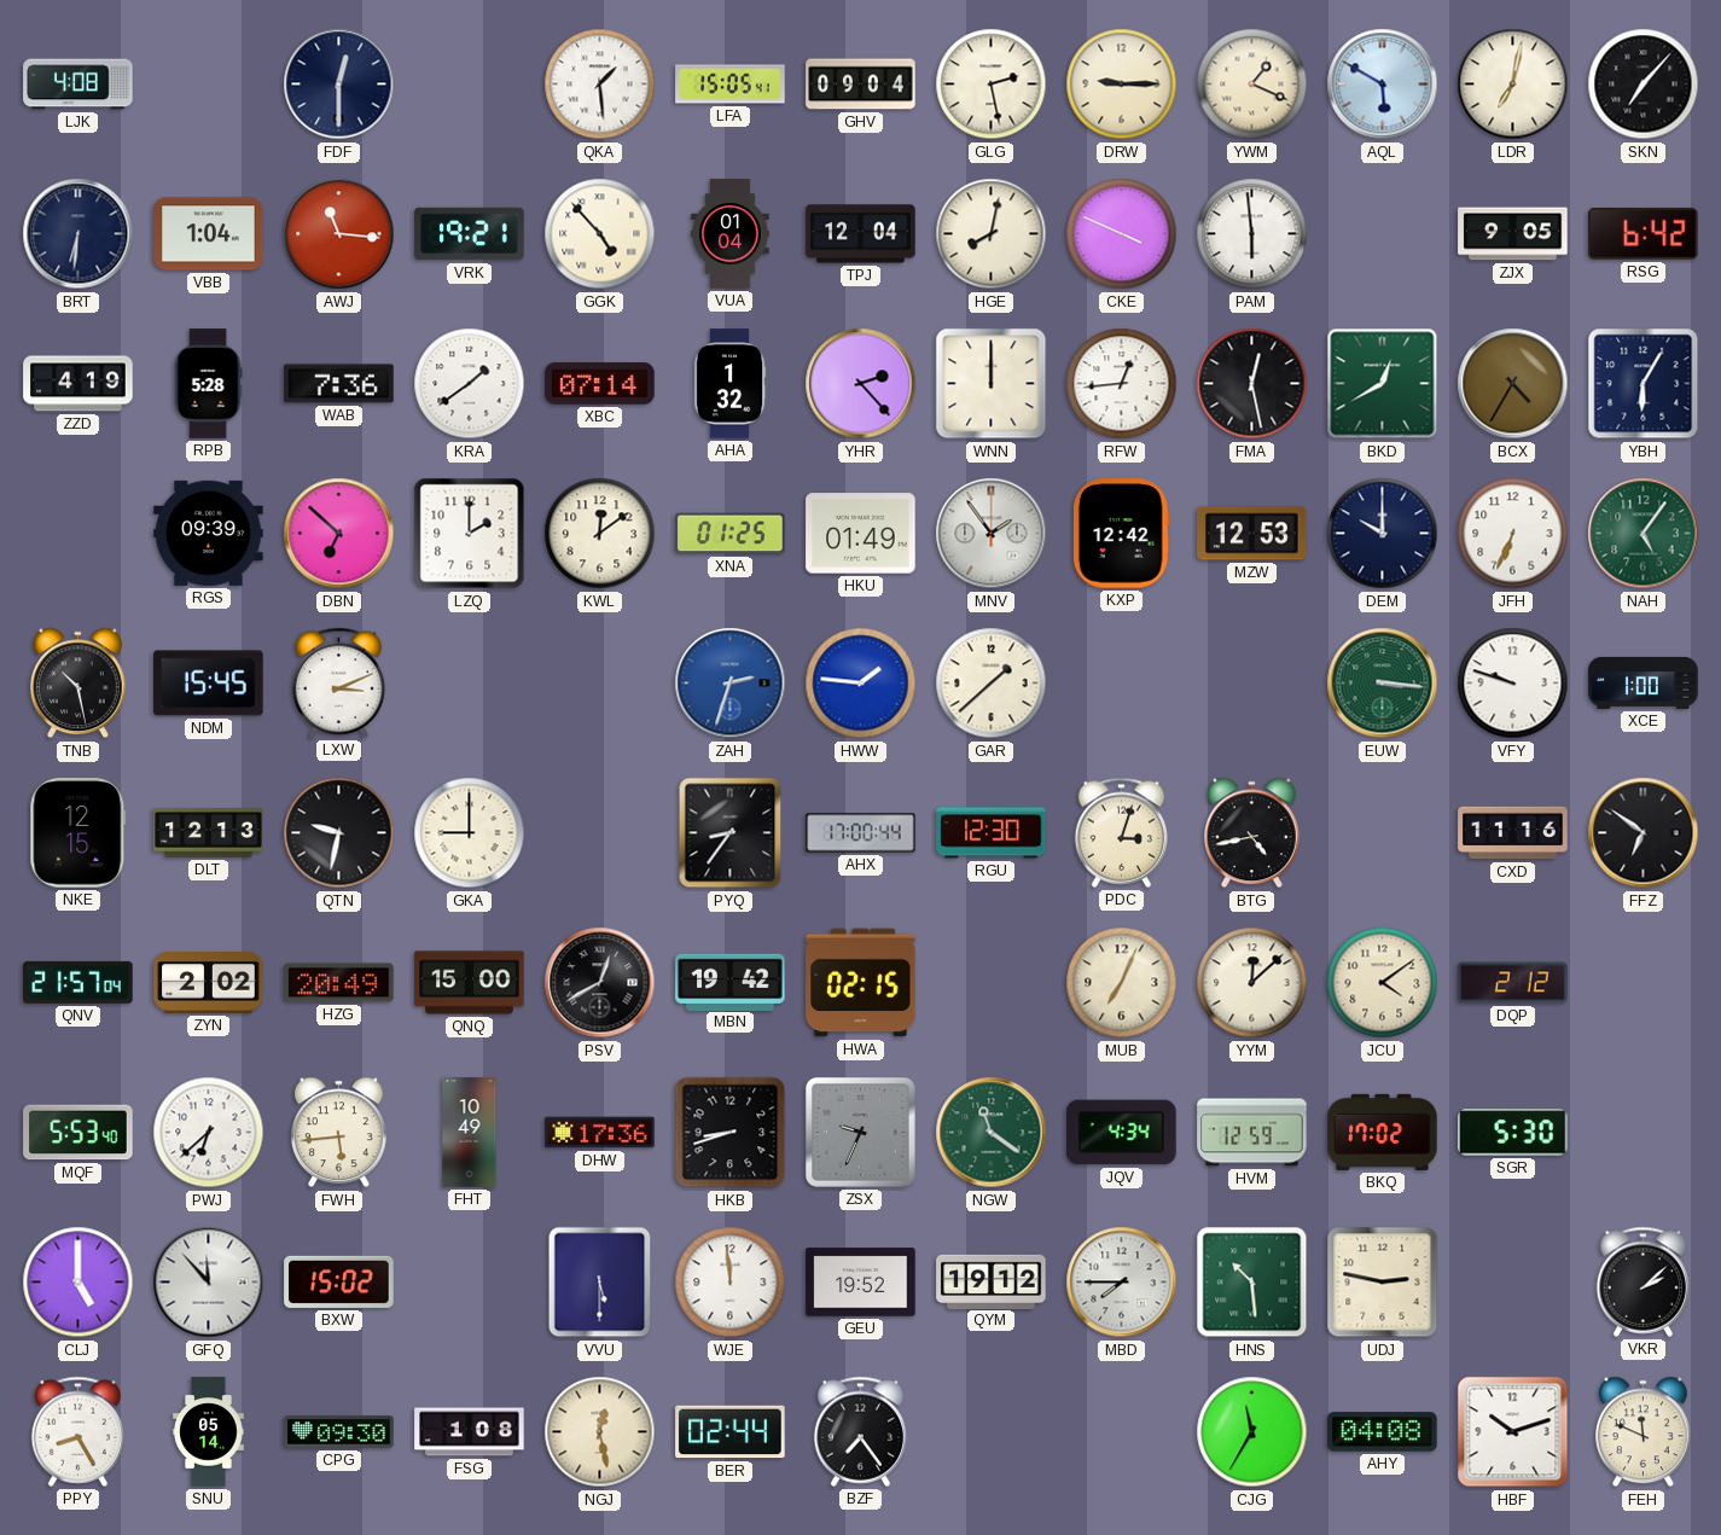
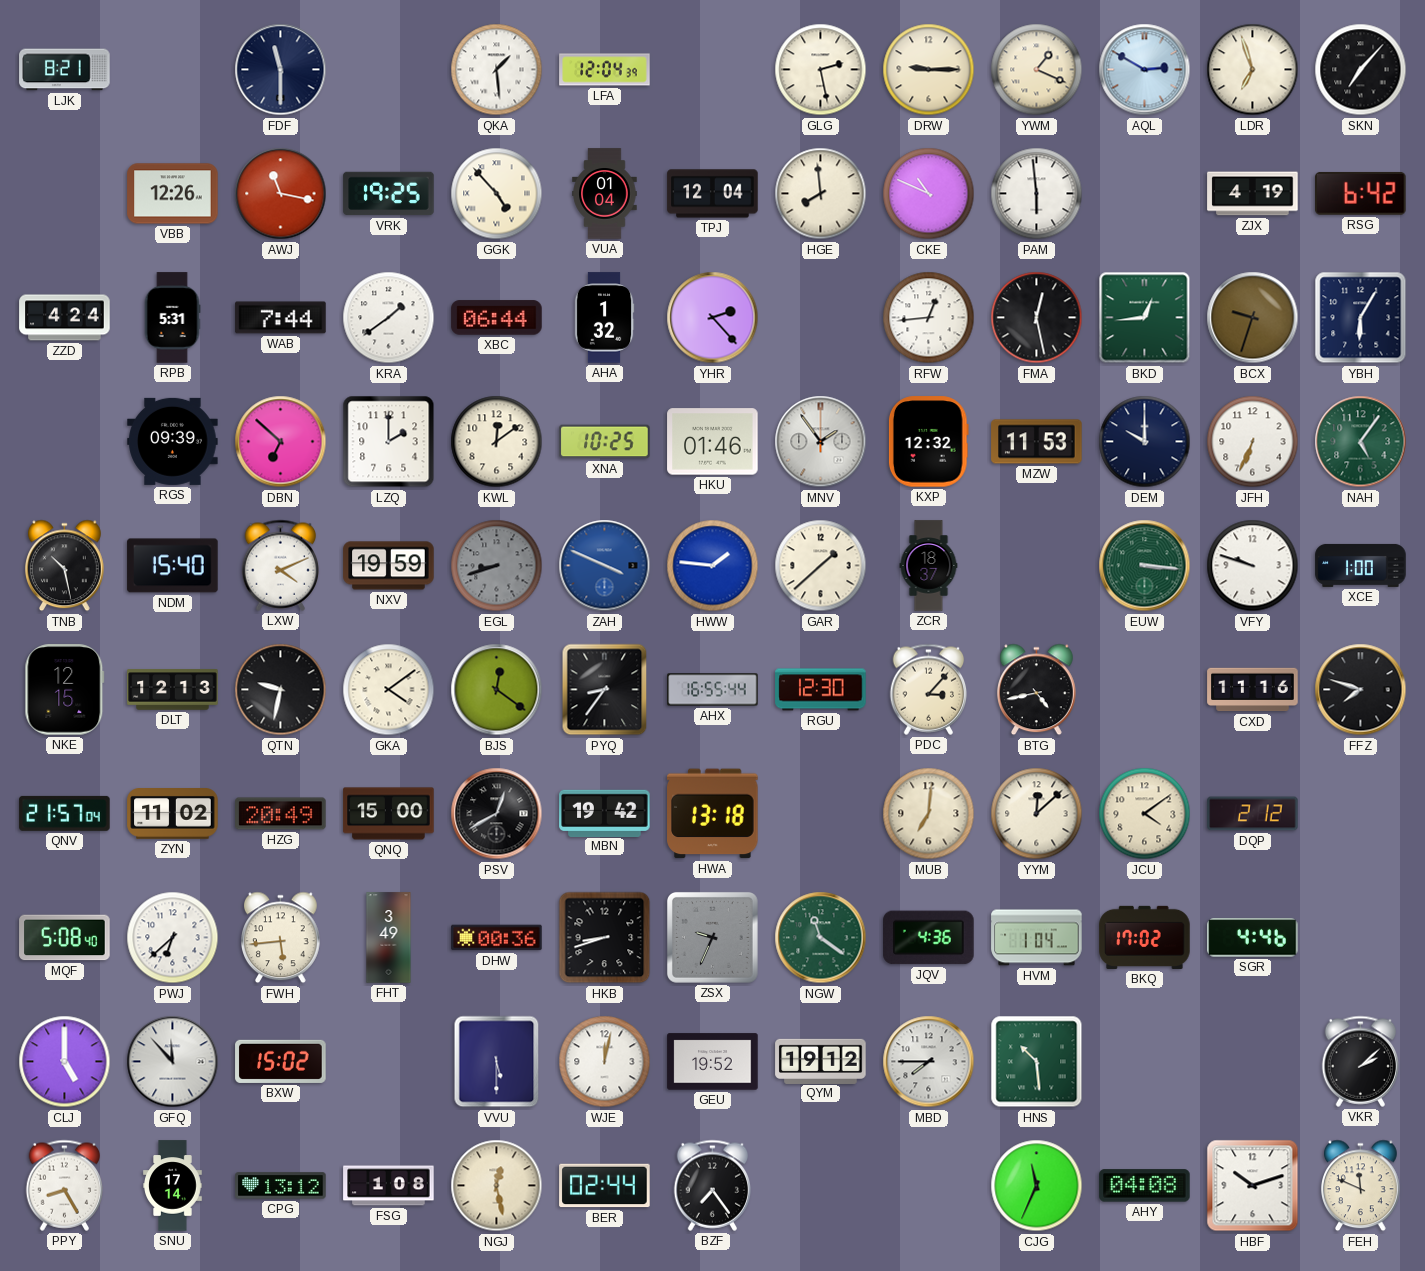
LJK: 4:08 -> 8:21
FDF: 12:30 -> 11:30
LFA: 15:05 -> 12:04
GHV: 09:04 -> none
AQL: 5:50 -> 2:50
LDR: 7:02 -> 6:57
BRT: 6:31 -> none
VBB: 1:04 -> 12:26
AWJ: 11:16 -> 11:17
VRK: 19:21 -> 19:25
HGE: 8:02 -> 7:59
CKE: 3:49 -> 10:49
ZJX: 9:05 -> 4:19
ZZD: 4:19 -> 4:24
RPB: 5:28 -> 5:31
WAB: 7:36 -> 7:44
XBC: 07:14 -> 06:44
WNN: 12:00 -> none
BKD: 12:40 -> 12:44
BCX: 4:35 -> 9:33
XNA: 01:25 -> 10:25
HKU: 01:49 -> 01:46
KXP: 12:42 -> 12:32
MZW: 12:53 -> 11:53
NDM: 15:45 -> 15:40
LXW: 3:11 -> 4:11
NXV: none -> 19:59
EGL: none -> 8:42
ZAH: 2:33 -> 3:49
ZCR: none -> 18:37
GKA: 9:00 -> 4:09
BJS: none -> 12:21
AHX: 17:00 -> 16:55
PDC: 3:03 -> 3:07
FFZ: 6:51 -> 7:48
ZYN: 2:02 -> 11:02
HWA: 02:15 -> 13:18
MUB: 7:04 -> 7:01
MQF: 5:53 -> 5:08
FHT: 10:49 -> 3:49
DHW: 17:36 -> 00:36
JQV: 4:34 -> 4:36
HVM: 12:59 -> 1:04
SGR: 5:30 -> 4:46
WJE: 11:59 -> 12:02
UDJ: 2:47 -> none
SNU: 05:14 -> 17:14
CPG: 09:30 -> 13:12
CJG: 11:35 -> 11:34
